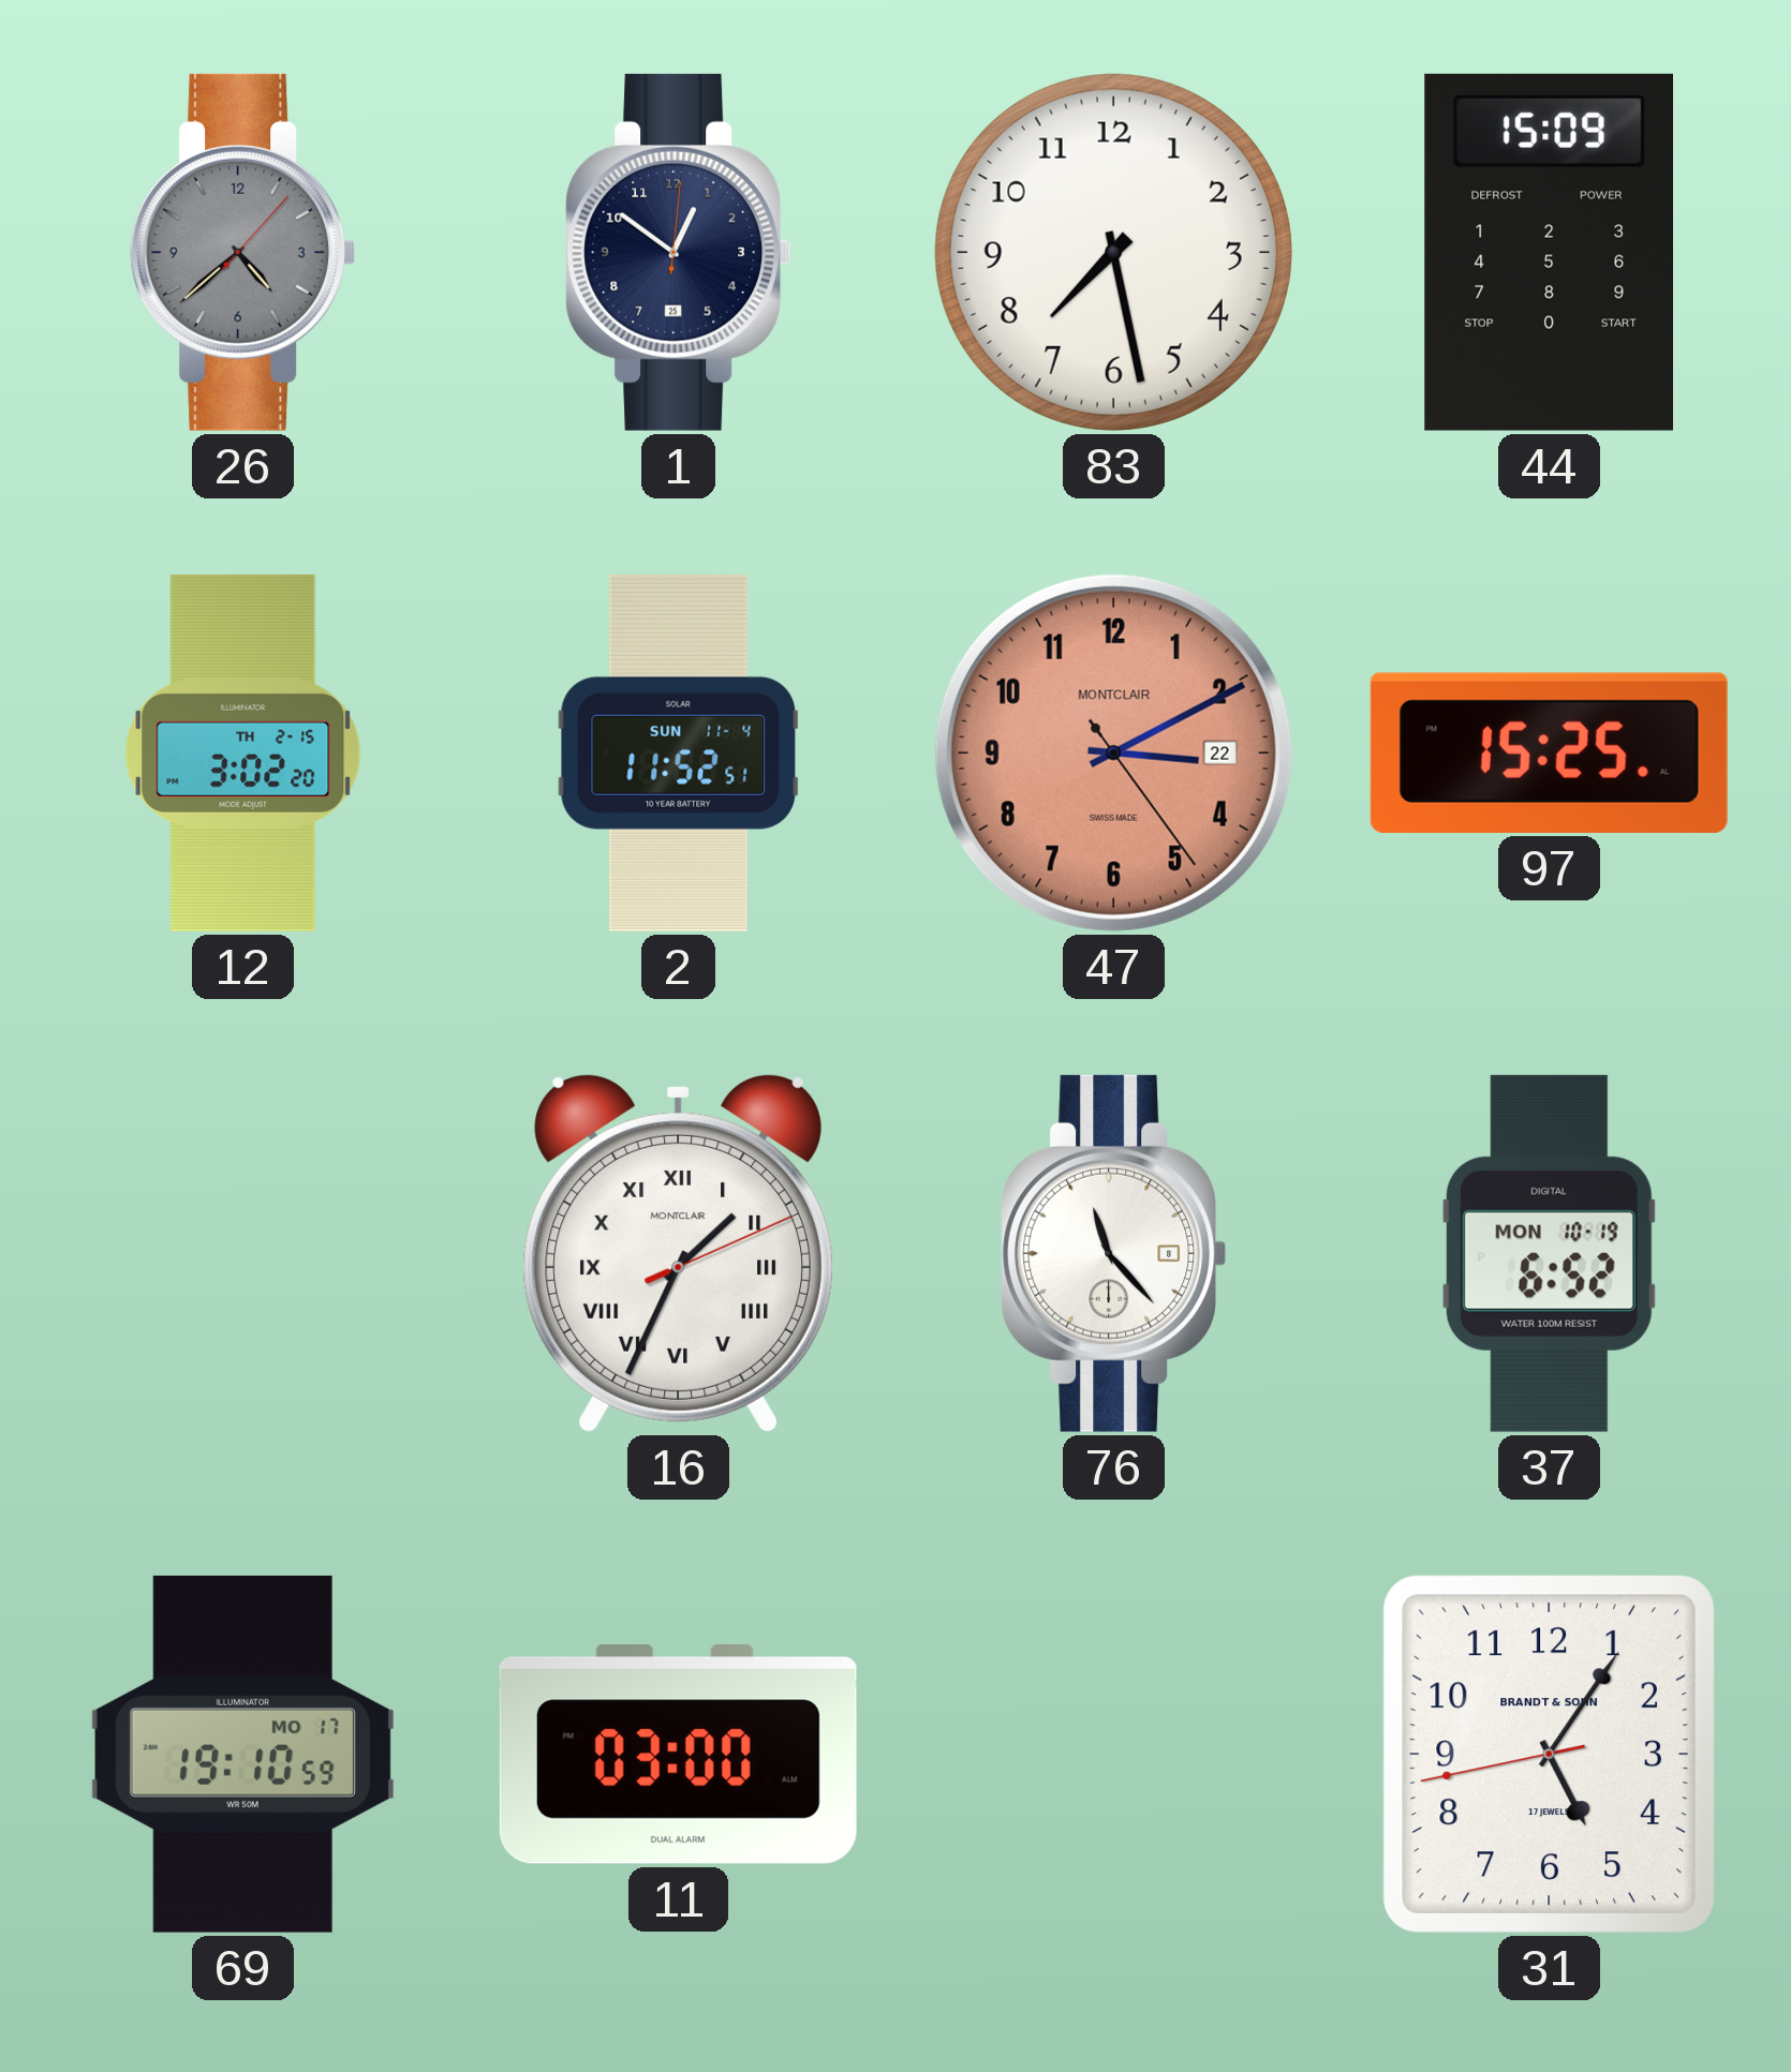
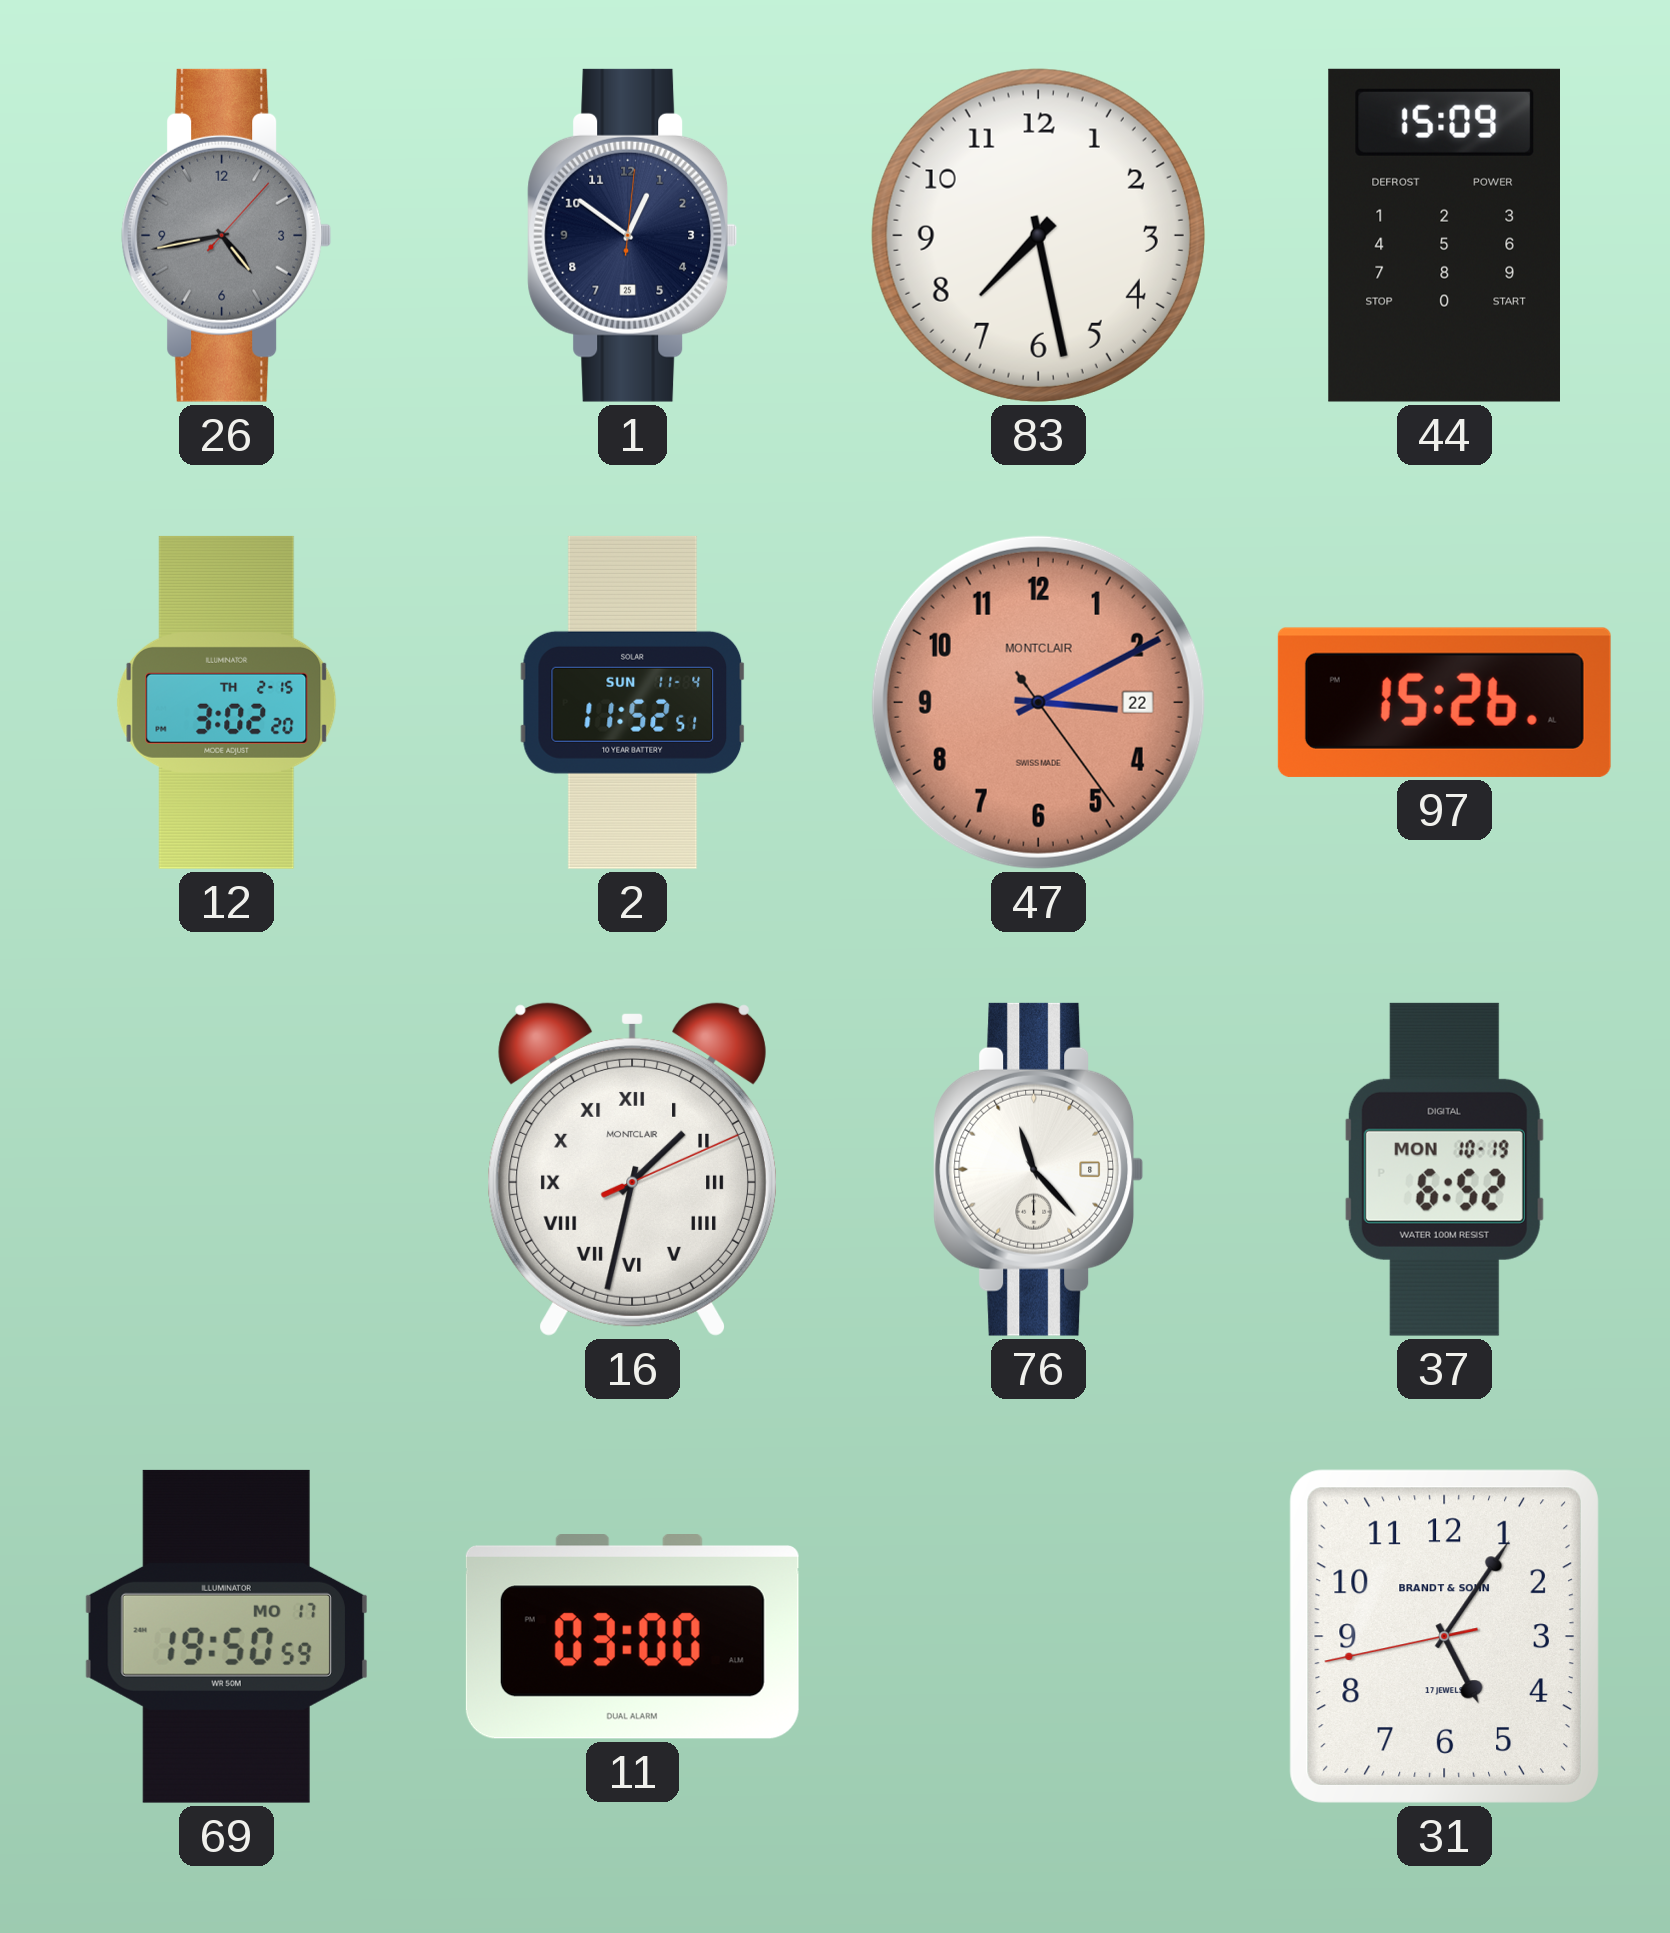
26: 4:38 -> 4:43
97: 15:25 -> 15:26
16: 1:34 -> 1:32
69: 19:10 -> 19:50
